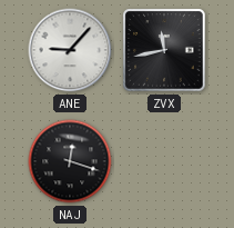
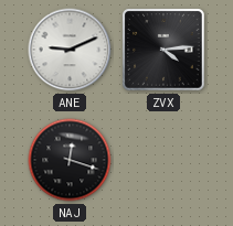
ANE: 9:07 -> 9:11
ZVX: 11:43 -> 4:14
